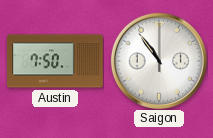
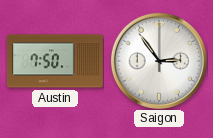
Saigon: 10:54 -> 2:54
